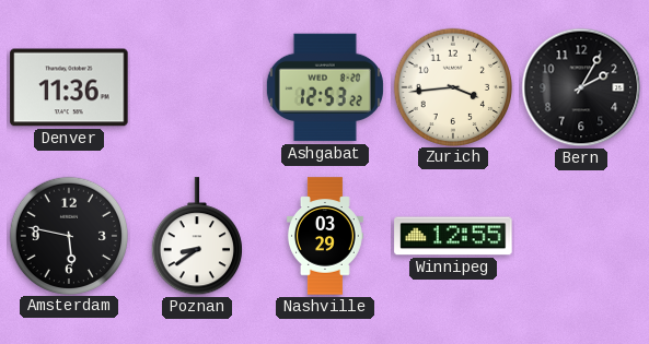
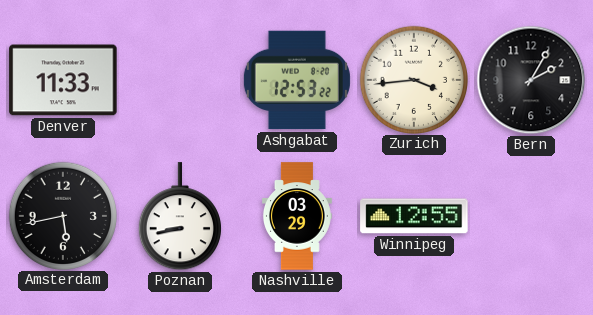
Denver: 11:36 -> 11:33
Amsterdam: 5:47 -> 5:43
Poznan: 8:39 -> 8:43
